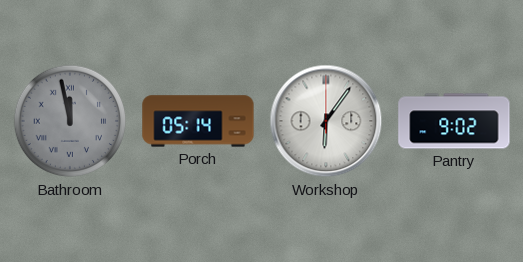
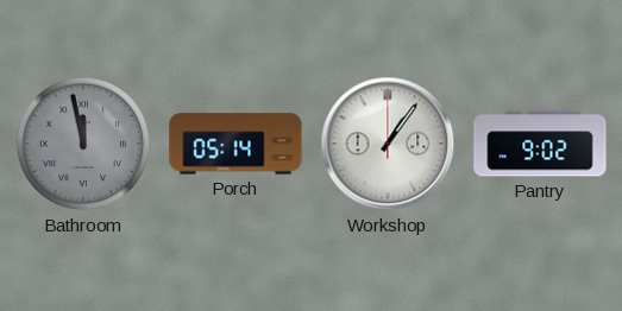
Workshop: 6:06 -> 1:06
